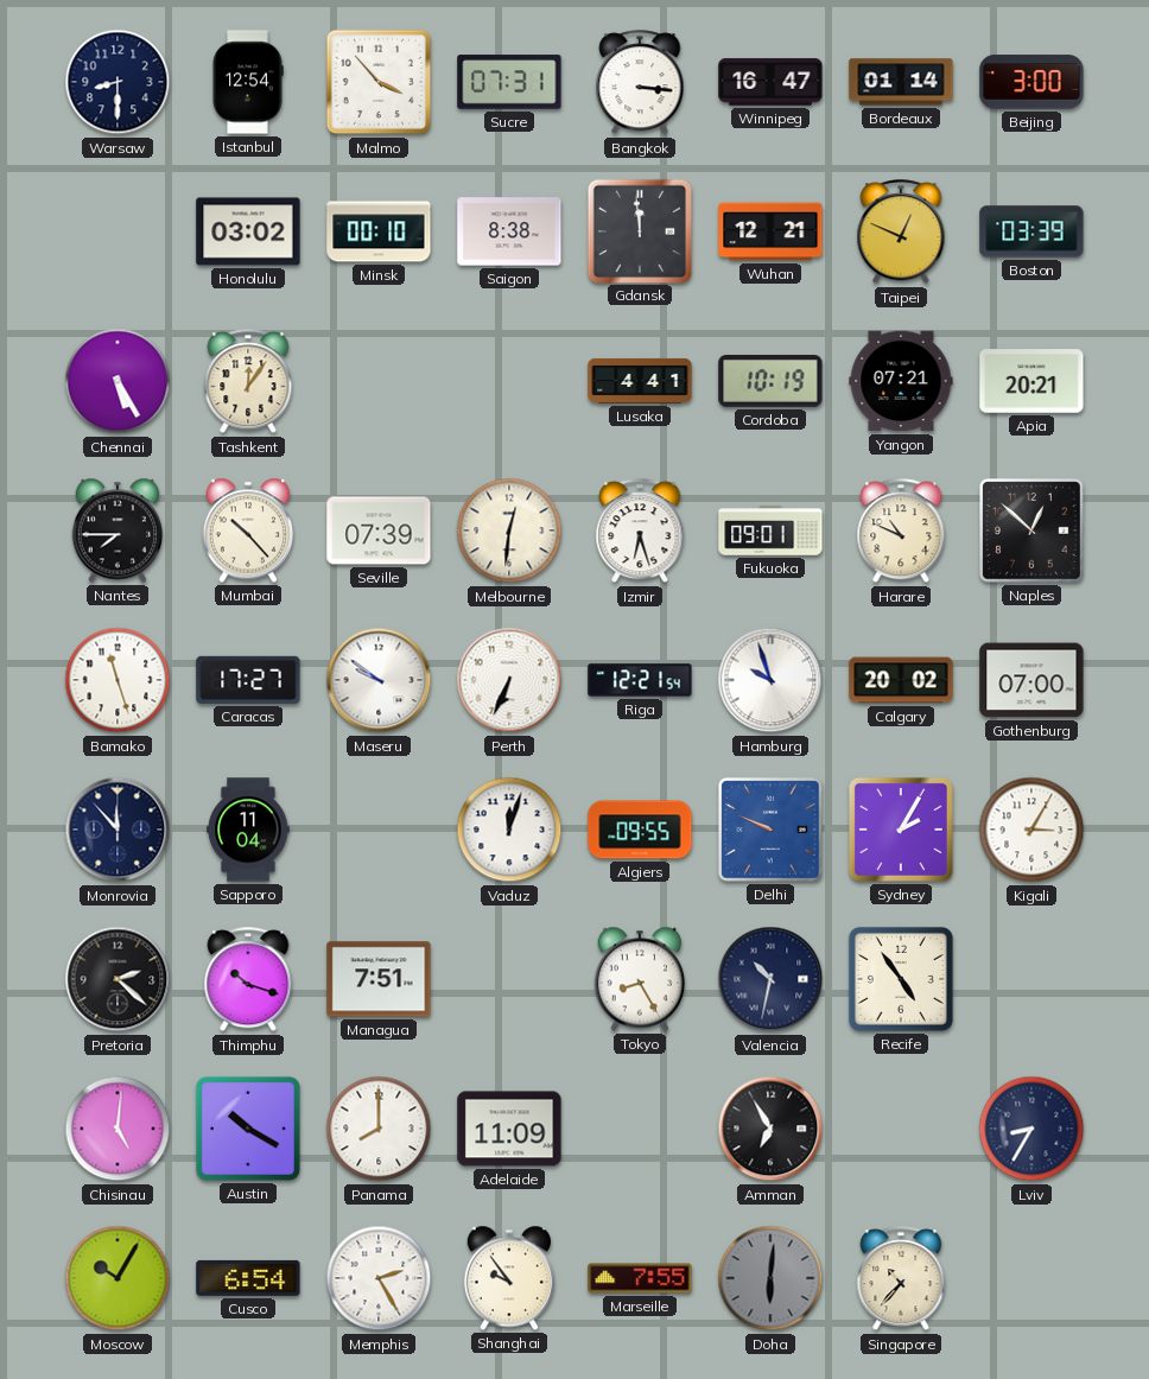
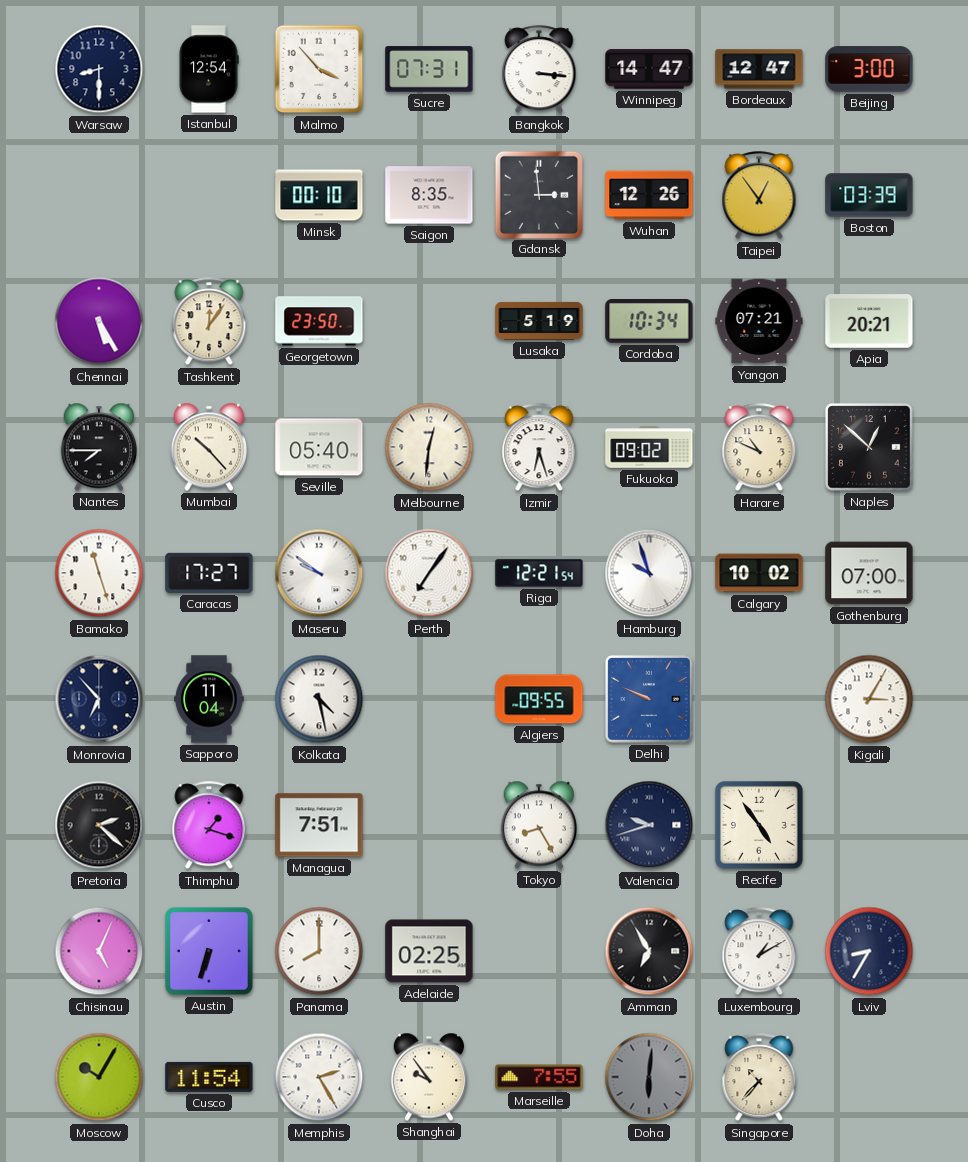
Winnipeg: 16:47 -> 14:47
Bordeaux: 01:14 -> 12:47
Honolulu: 03:02 -> none
Saigon: 8:38 -> 8:35
Gdansk: 11:59 -> 2:59
Wuhan: 12:21 -> 12:26
Taipei: 12:49 -> 12:54
Georgetown: none -> 23:50
Lusaka: 4:41 -> 5:19
Cordoba: 10:19 -> 10:34
Seville: 07:39 -> 05:40
Fukuoka: 09:01 -> 09:02
Perth: 6:34 -> 7:06
Calgary: 20:02 -> 10:02
Monrovia: 11:53 -> 6:53
Kolkata: none -> 4:28
Vaduz: 12:03 -> none
Sydney: 2:05 -> none
Thimphu: 10:18 -> 1:18
Valencia: 10:32 -> 9:42
Chisinau: 5:01 -> 5:04
Austin: 10:20 -> 6:33
Adelaide: 11:09 -> 02:25
Luxembourg: none -> 1:10
Cusco: 6:54 -> 11:54
